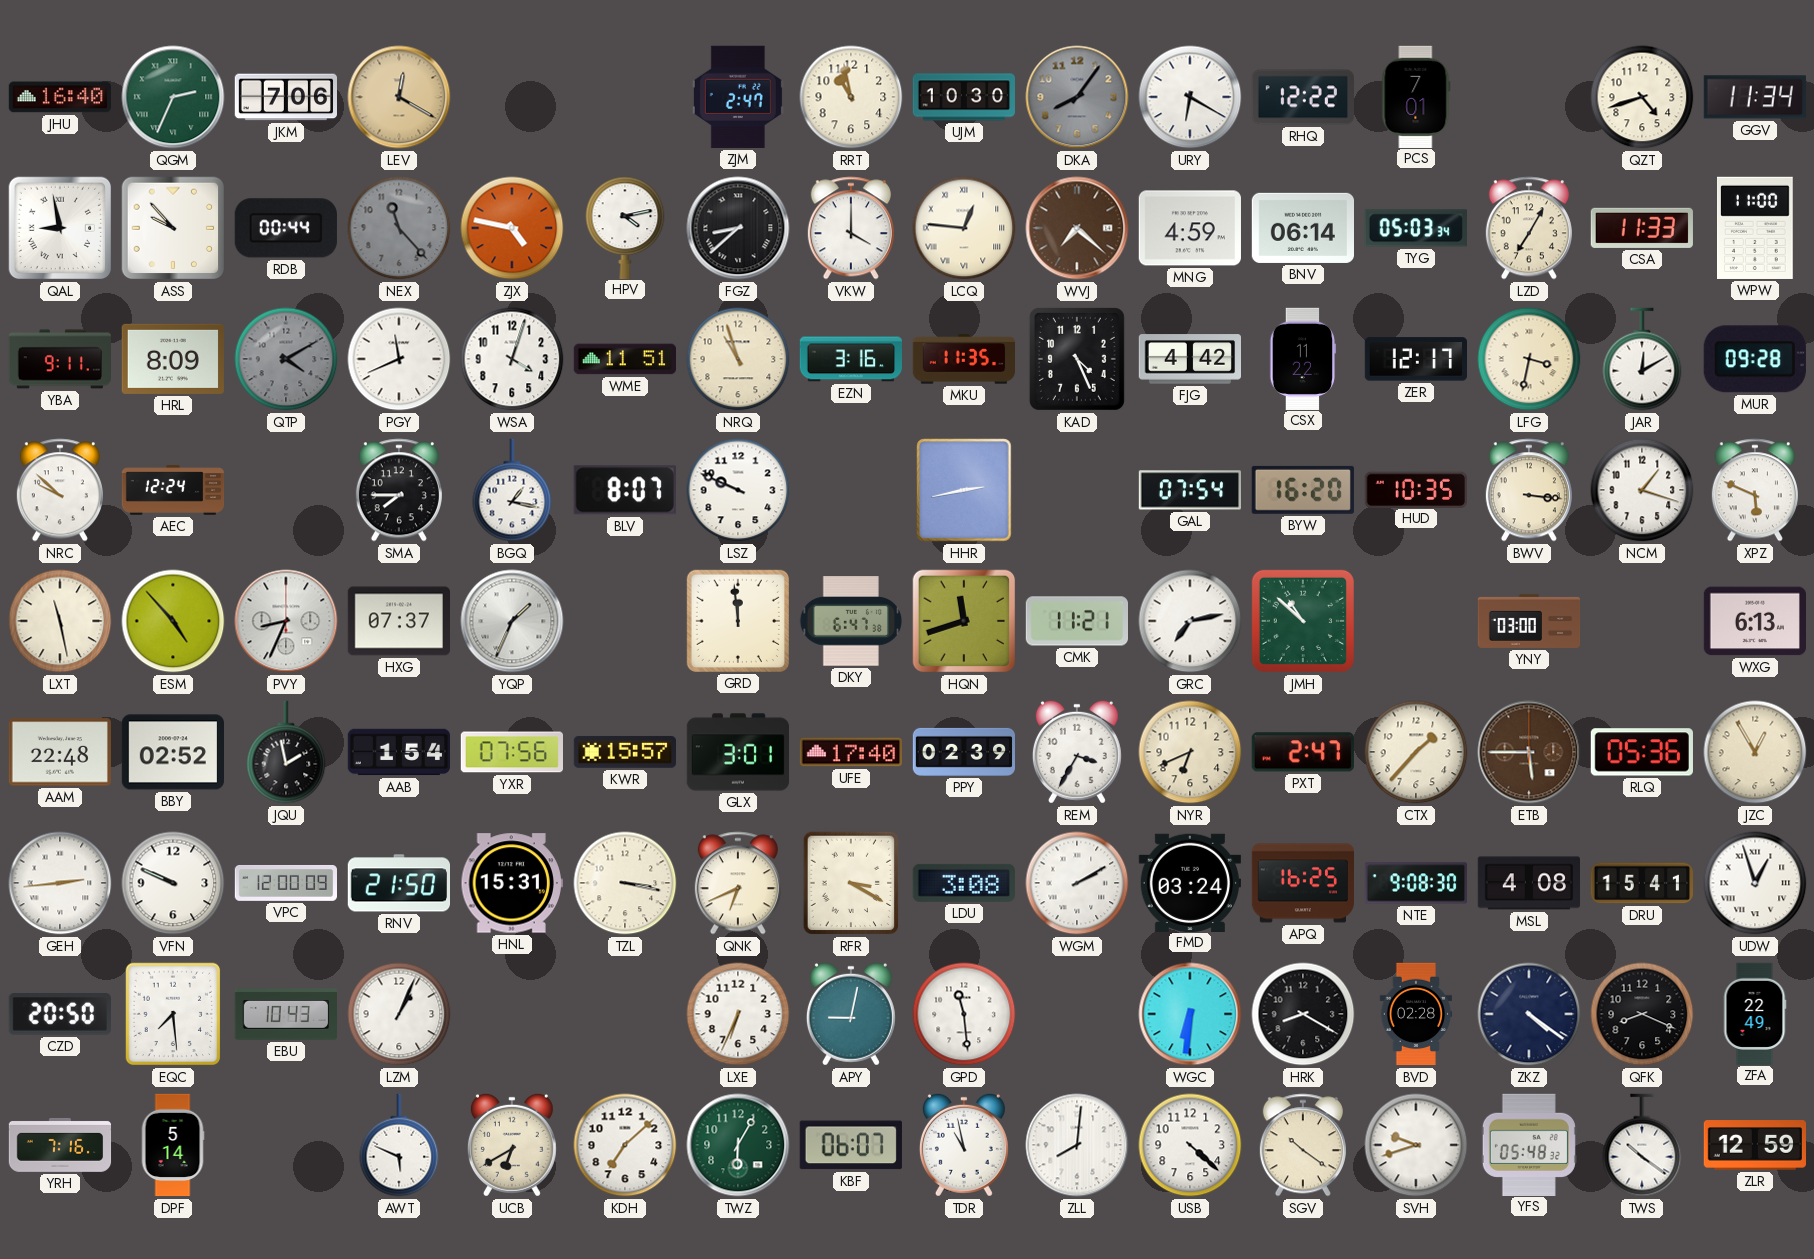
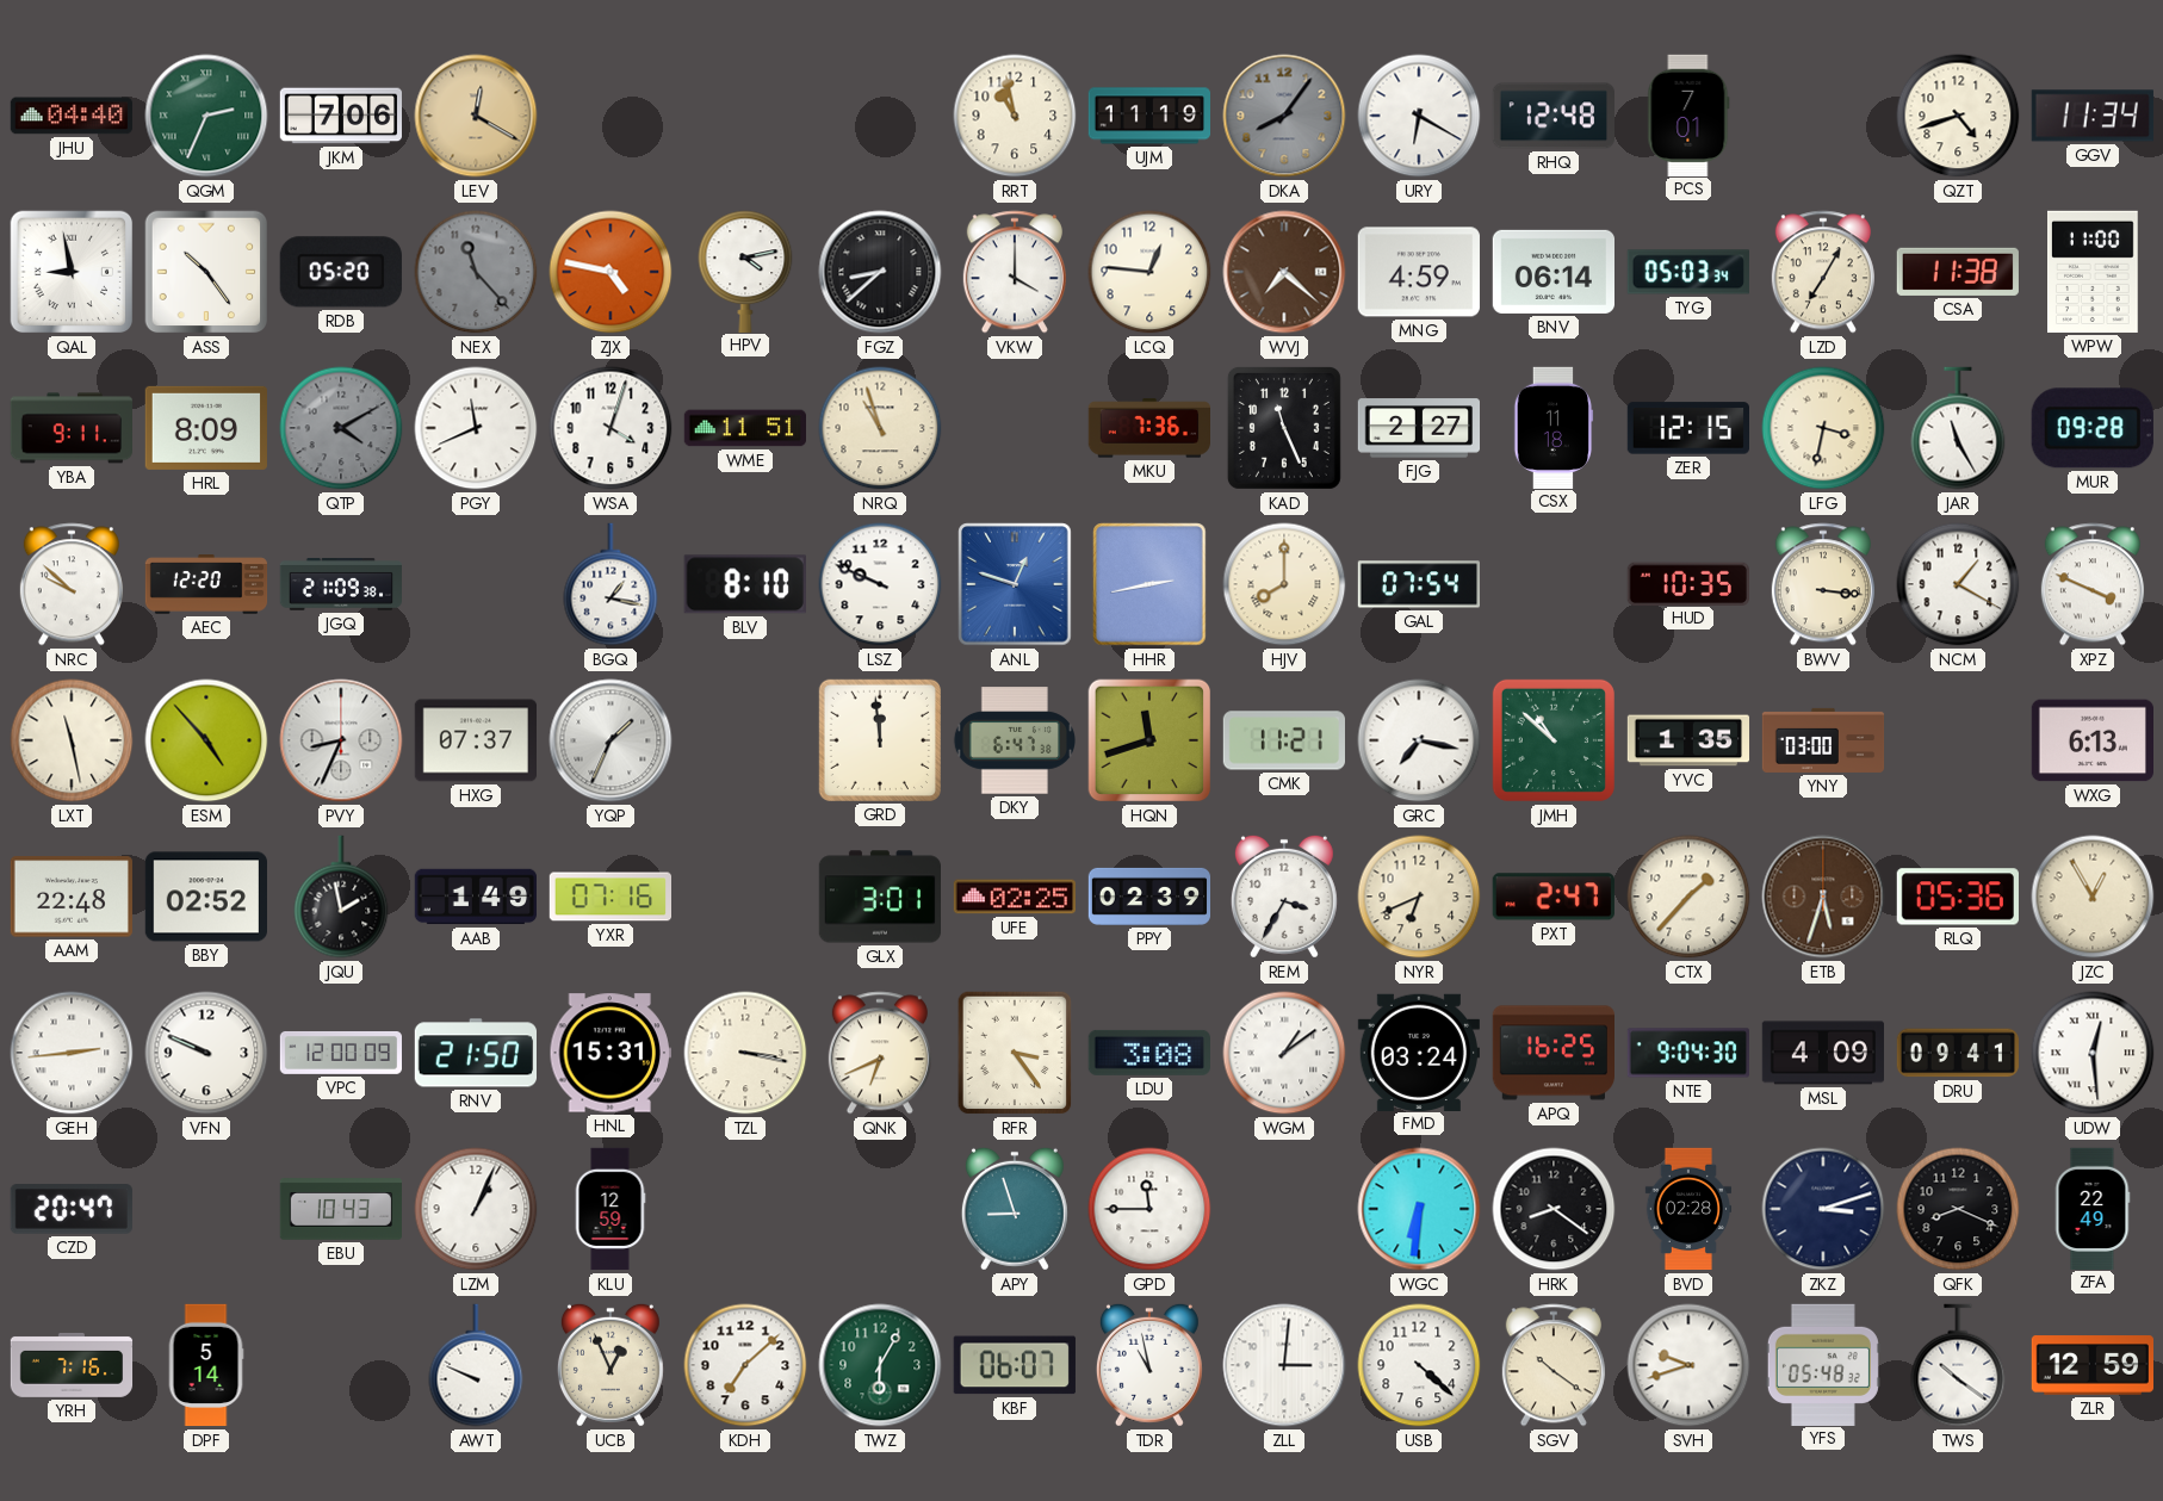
JHU: 16:40 -> 04:40
ZJM: 2:47 -> none
UJM: 10:30 -> 11:19
RHQ: 12:22 -> 12:48
ASS: 9:53 -> 10:24
RDB: 00:44 -> 05:20
LCQ numerals: Roman -> Arabic
CSA: 11:33 -> 11:38
EZN: 3:16 -> none
MKU: 11:35 -> 7:36
KAD: 4:26 -> 11:26
FJG: 4:42 -> 2:27
CSX: 11:22 -> 11:18
ZER: 12:17 -> 12:15
JAR: 12:10 -> 11:25
AEC: 12:24 -> 12:20
JGQ: none -> 21:09
SMA: 7:45 -> none
BLV: 8:07 -> 8:10
ANL: none -> 12:48
HJV: none -> 8:00
BYW: 16:20 -> none
NCM: 1:18 -> 1:20
XPZ: 5:49 -> 3:49
GRC: 7:13 -> 7:17
YVC: none -> 1:35
AAB: 1:54 -> 1:49
YXR: 07:56 -> 07:16
KWR: 15:57 -> none
UFE: 17:40 -> 02:25
ETB: 5:45 -> 5:33
RFR: 3:20 -> 3:24
WGM: 2:10 -> 1:09
NTE: 9:08 -> 9:04
MSL: 4:08 -> 4:09
DRU: 15:41 -> 09:41
UDW: 12:57 -> 12:29
CZD: 20:50 -> 20:47
EQC: 7:29 -> none
KLU: none -> 12:59
LXE: 6:34 -> none
APY: 9:02 -> 8:57
GPD: 11:29 -> 11:45
HRK: 8:20 -> 8:21
ZKZ: 4:21 -> 3:12
AWT: 5:49 -> 9:49
UCB: 6:40 -> 12:56
ZLL: 8:01 -> 3:01
